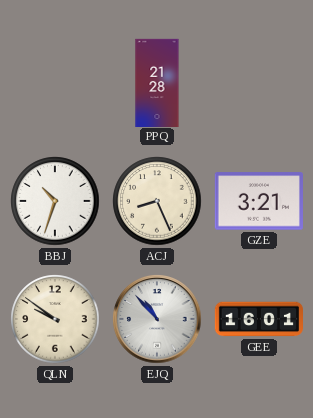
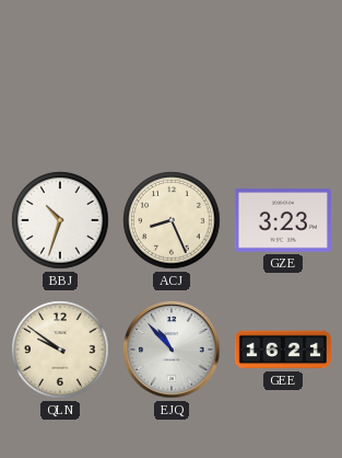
PPQ: 21:28 -> none
GZE: 3:21 -> 3:23
GEE: 16:01 -> 16:21
